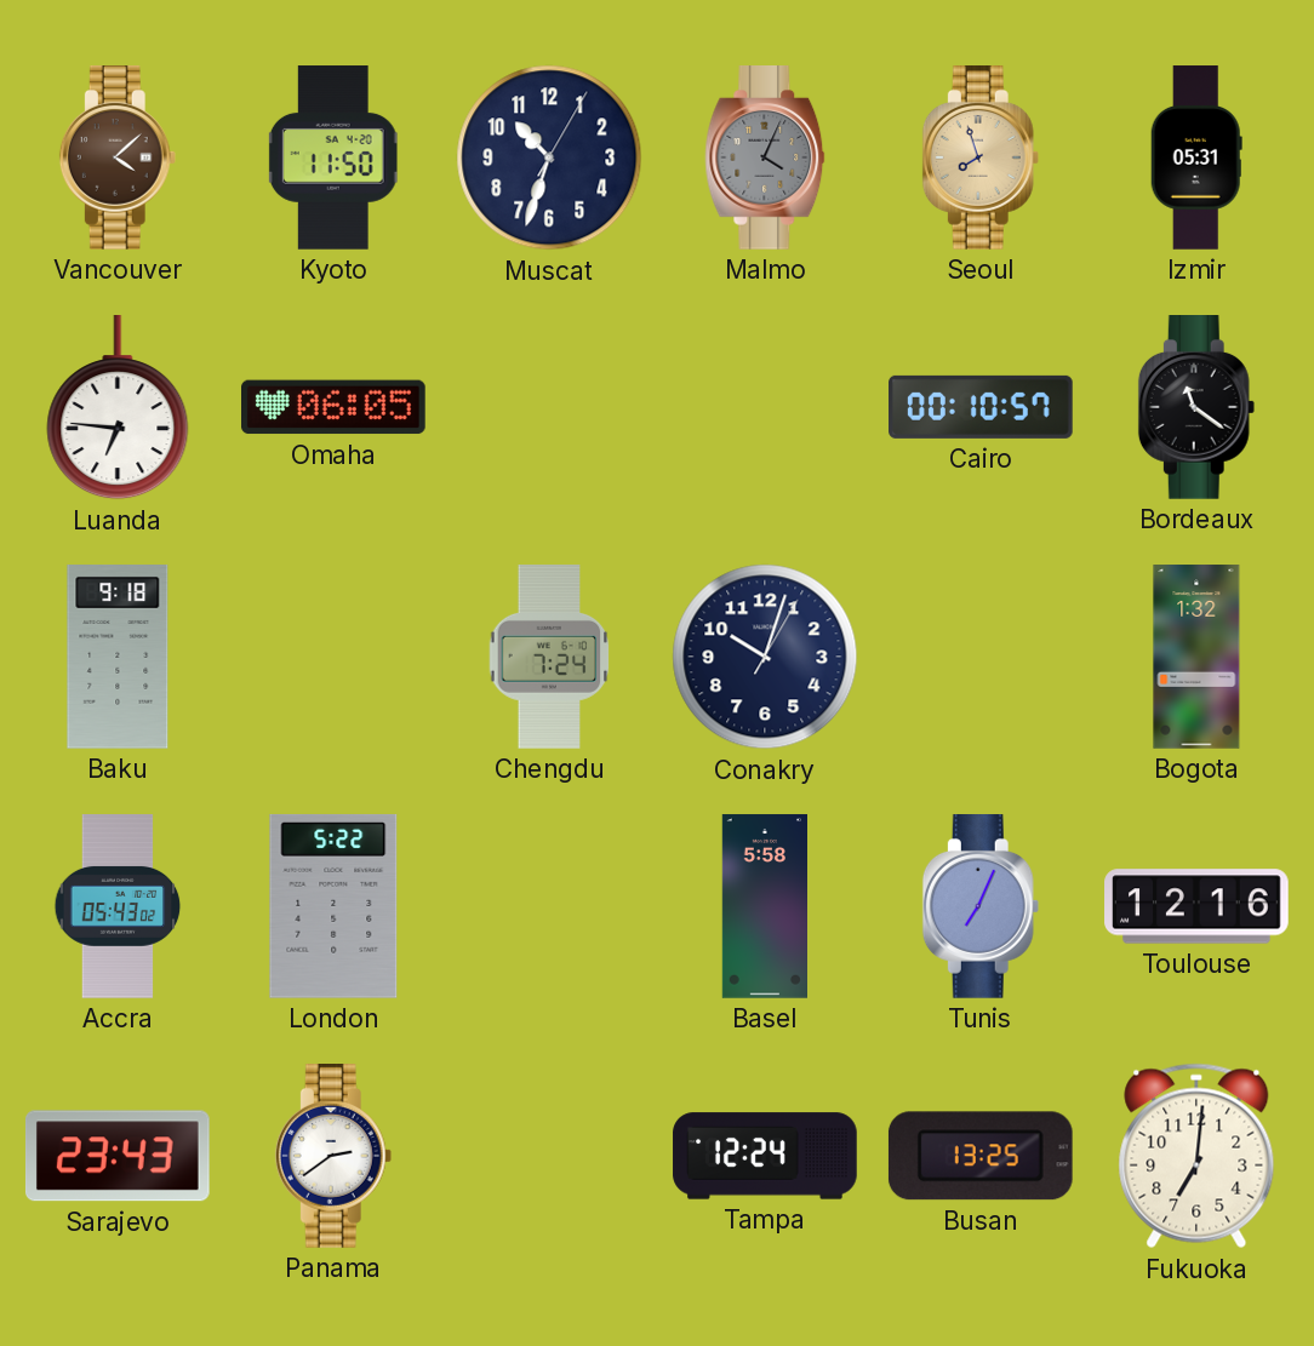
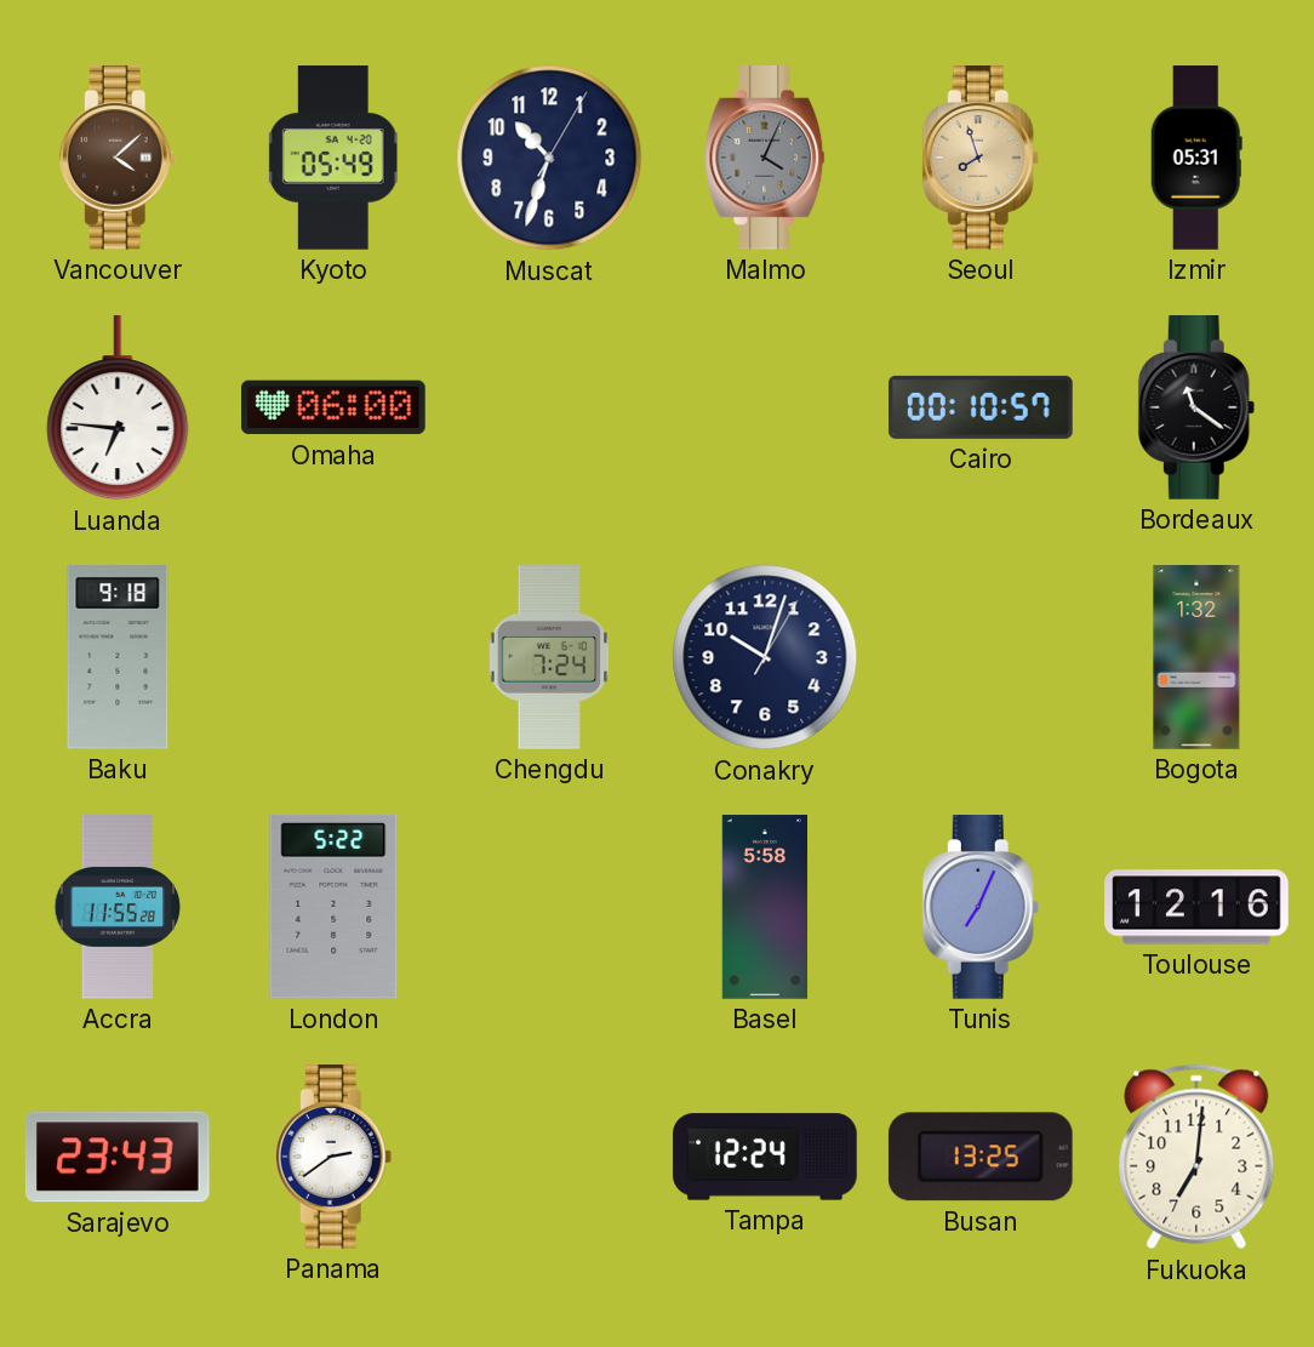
Kyoto: 11:50 -> 05:49
Omaha: 06:05 -> 06:00
Accra: 05:43 -> 11:55
